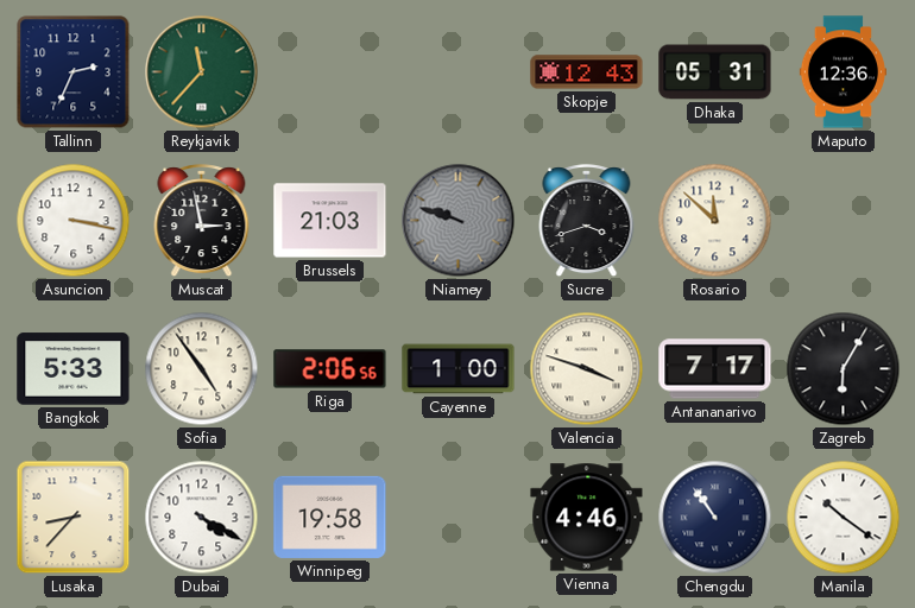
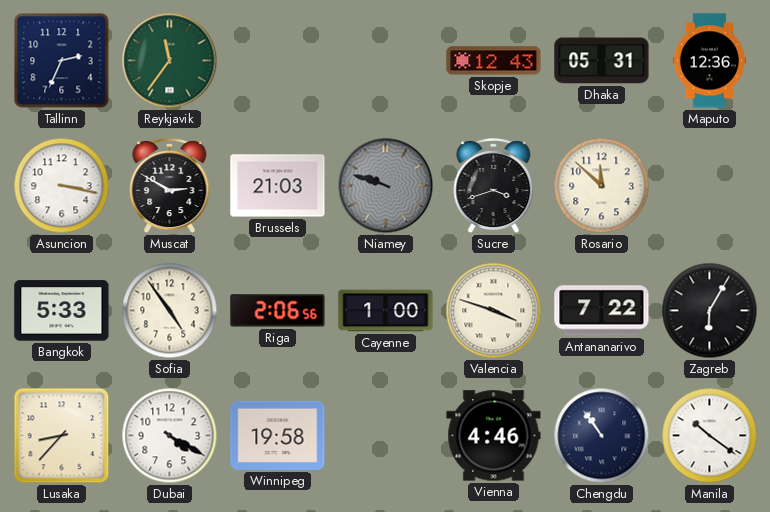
Reykjavik: 11:37 -> 11:36
Muscat: 2:58 -> 2:50
Antananarivo: 7:17 -> 7:22
